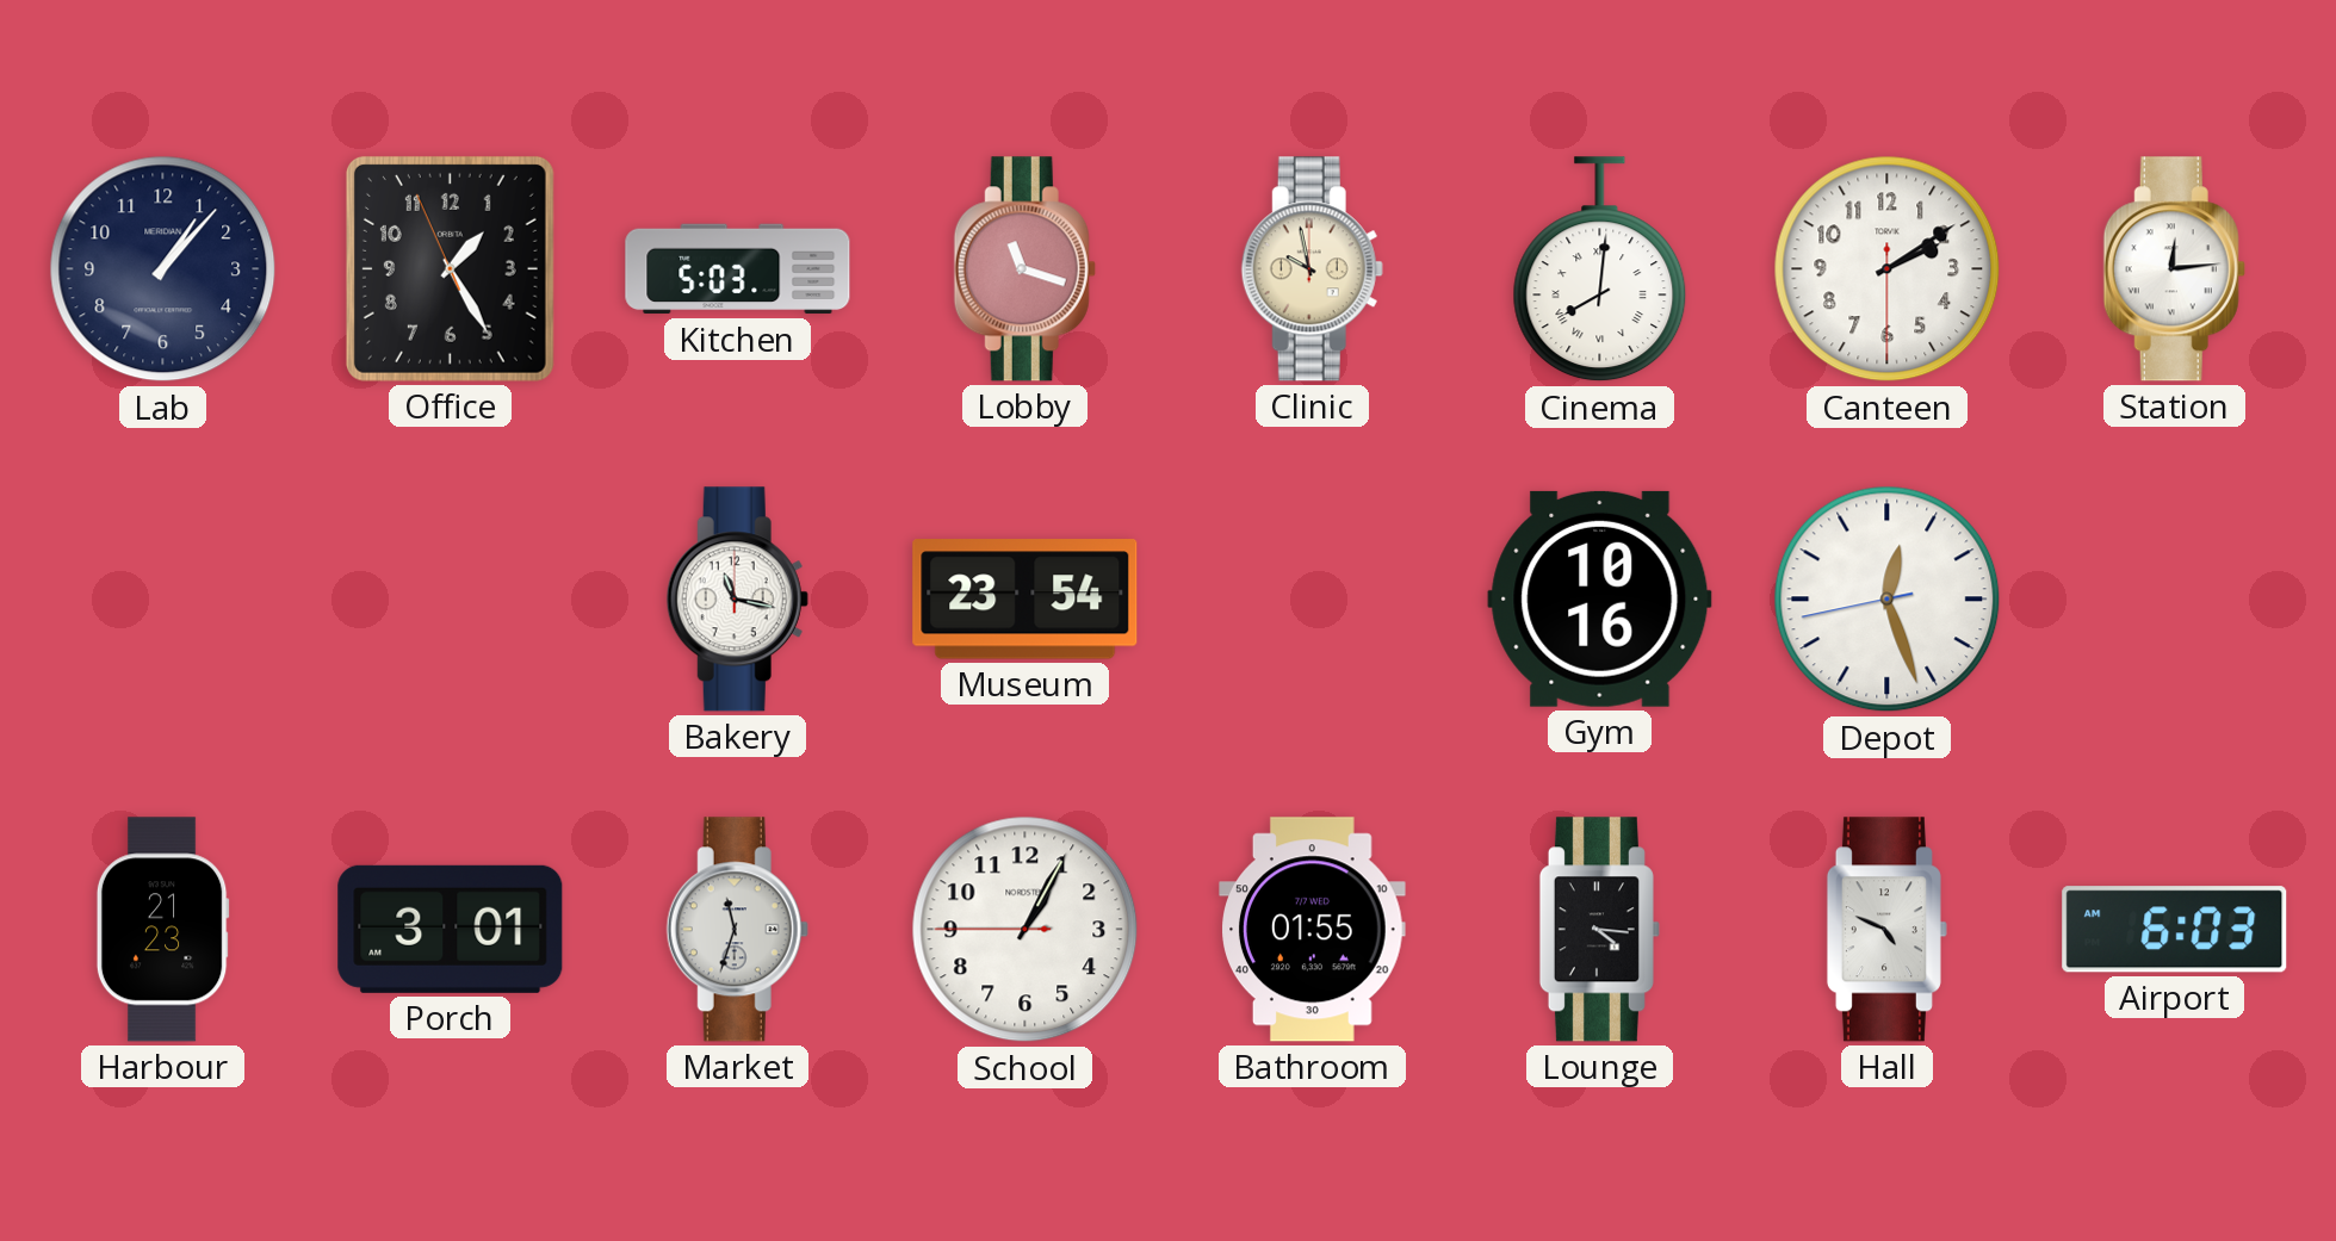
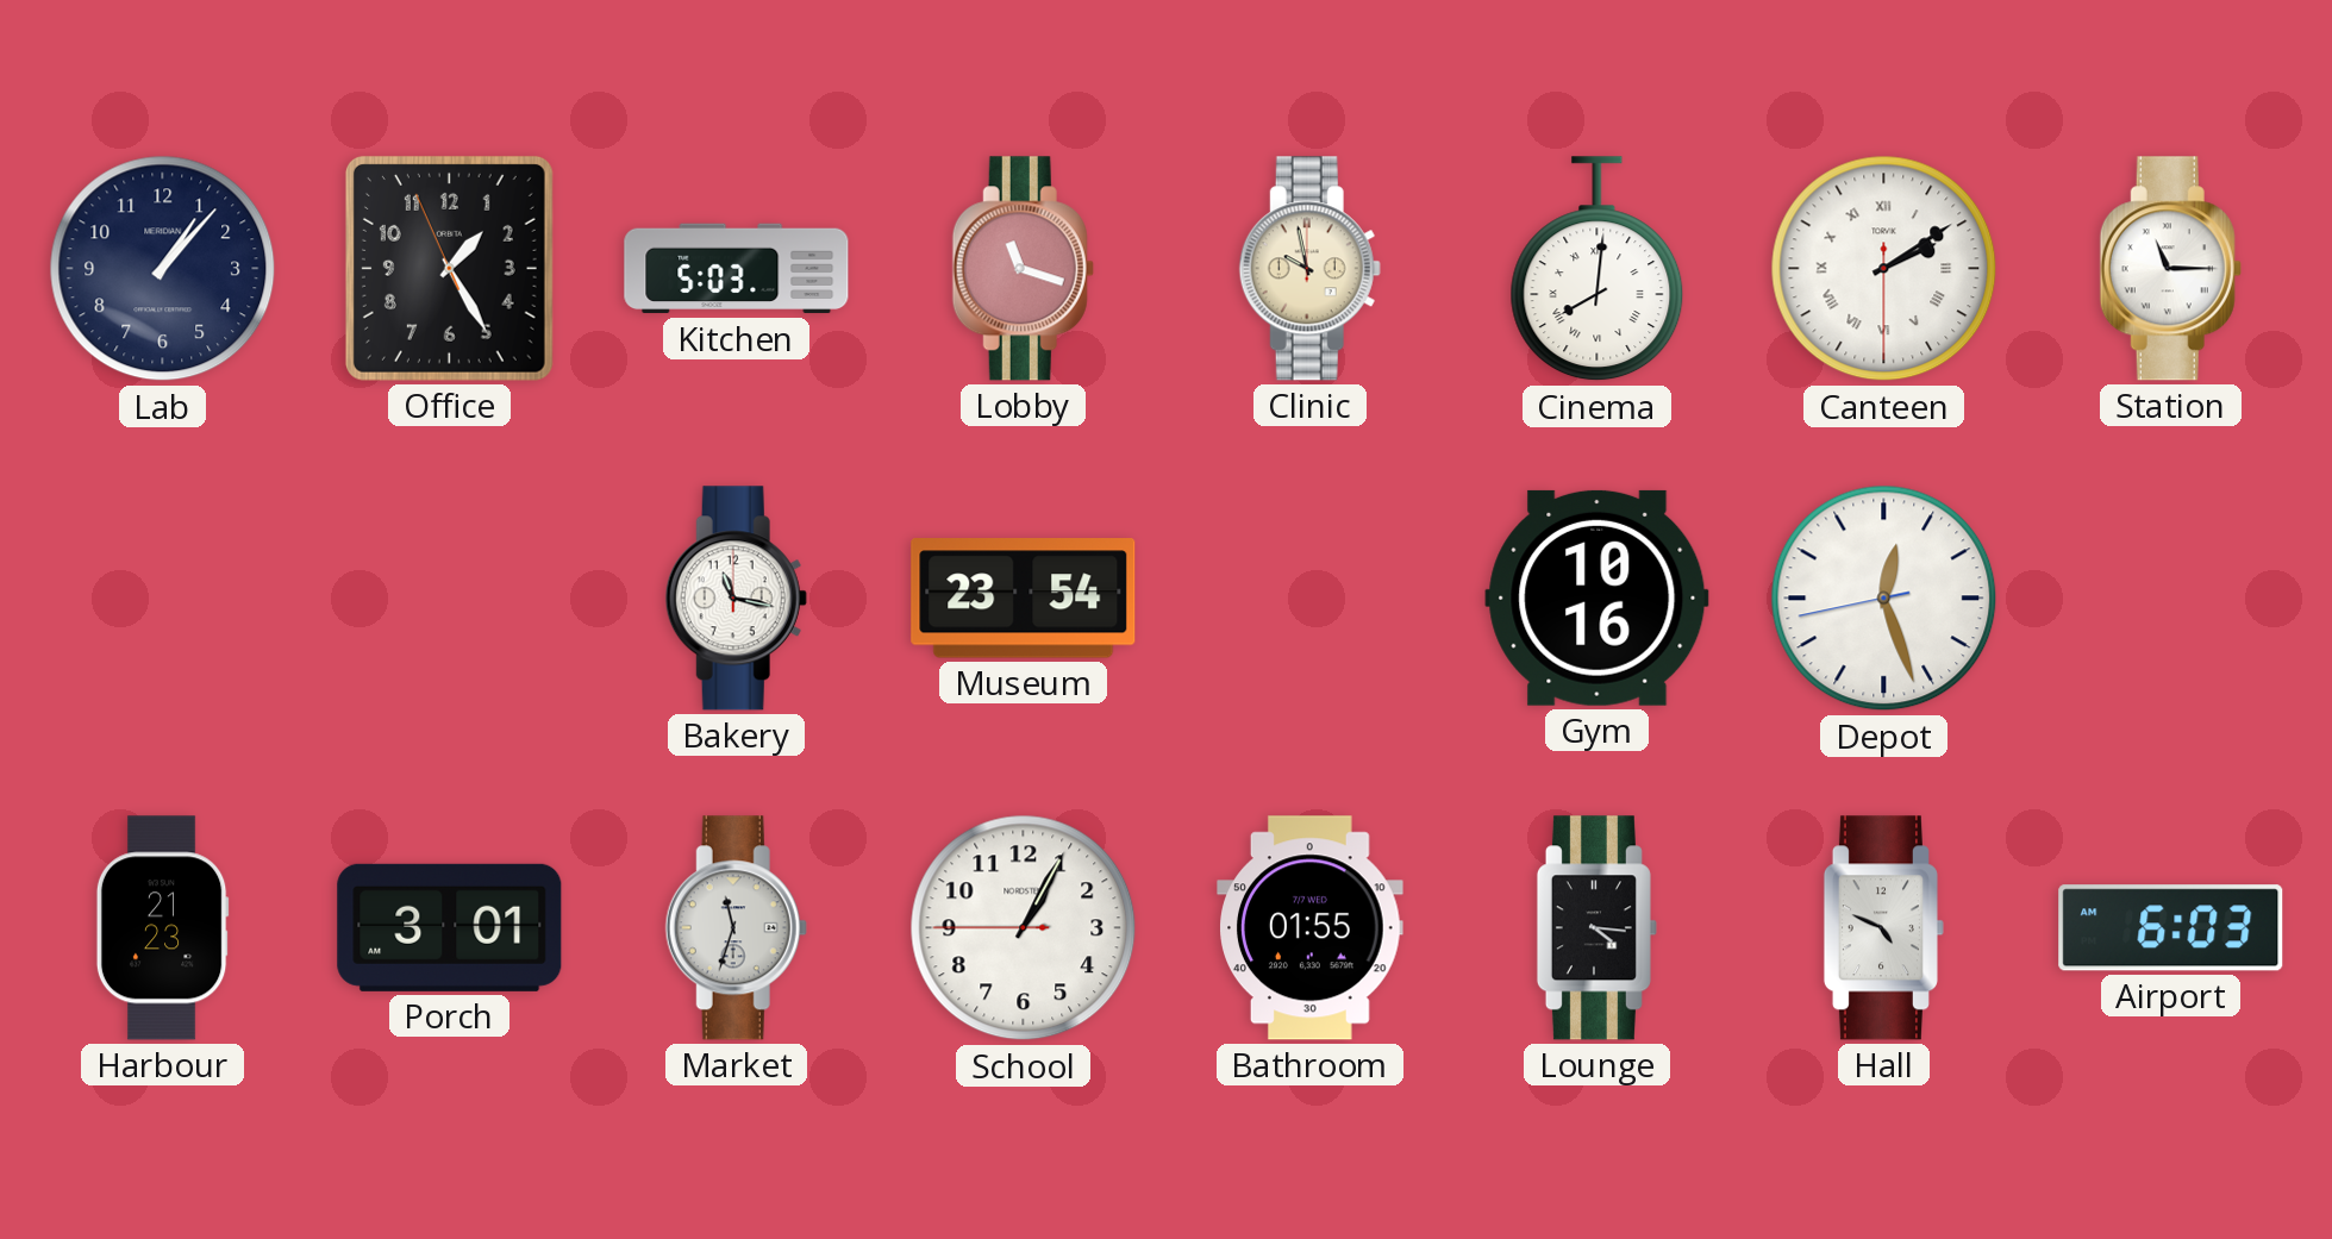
Canteen numerals: Arabic -> Roman
Station: 12:14 -> 11:15
